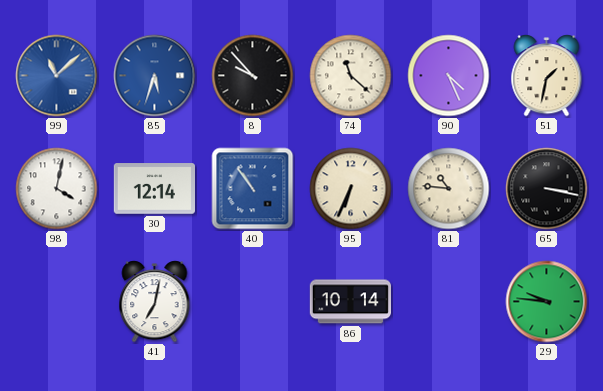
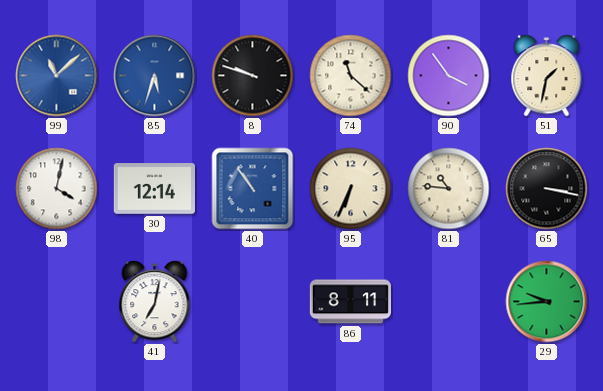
8: 9:53 -> 9:48
90: 4:26 -> 3:54
86: 10:14 -> 8:11
29: 9:46 -> 9:44
